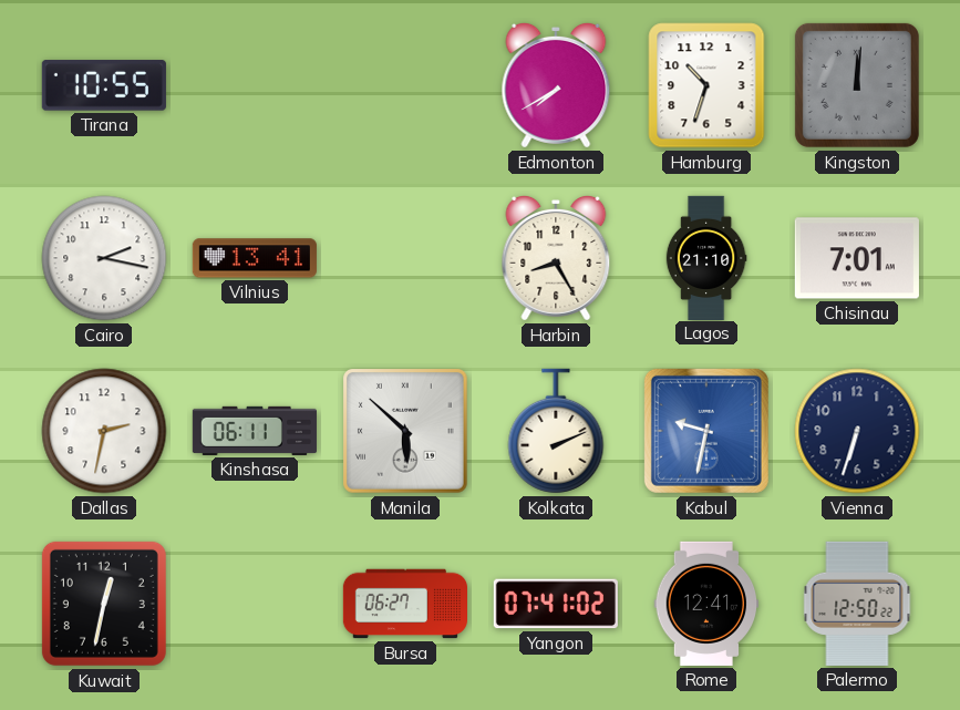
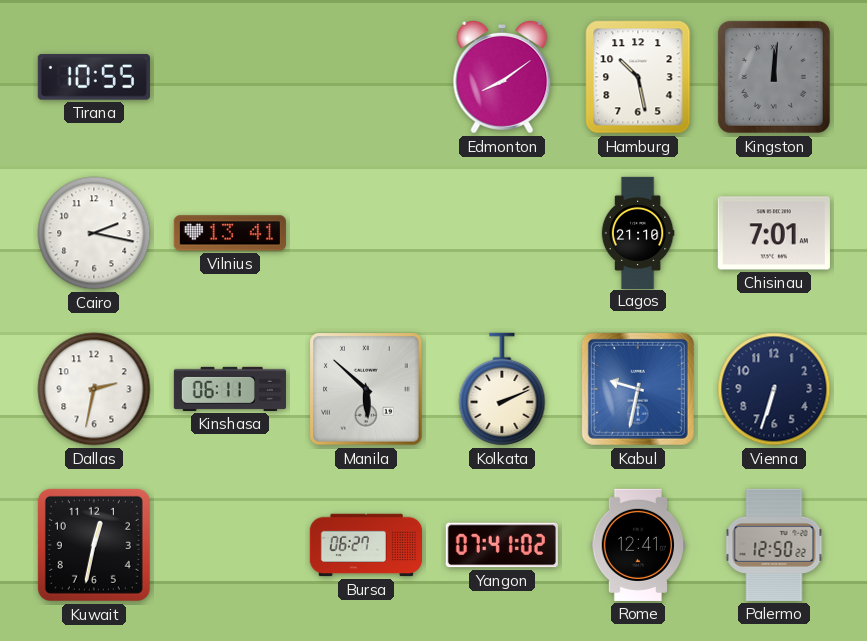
Edmonton: 7:40 -> 8:09
Hamburg: 10:33 -> 10:28
Harbin: 8:25 -> none
